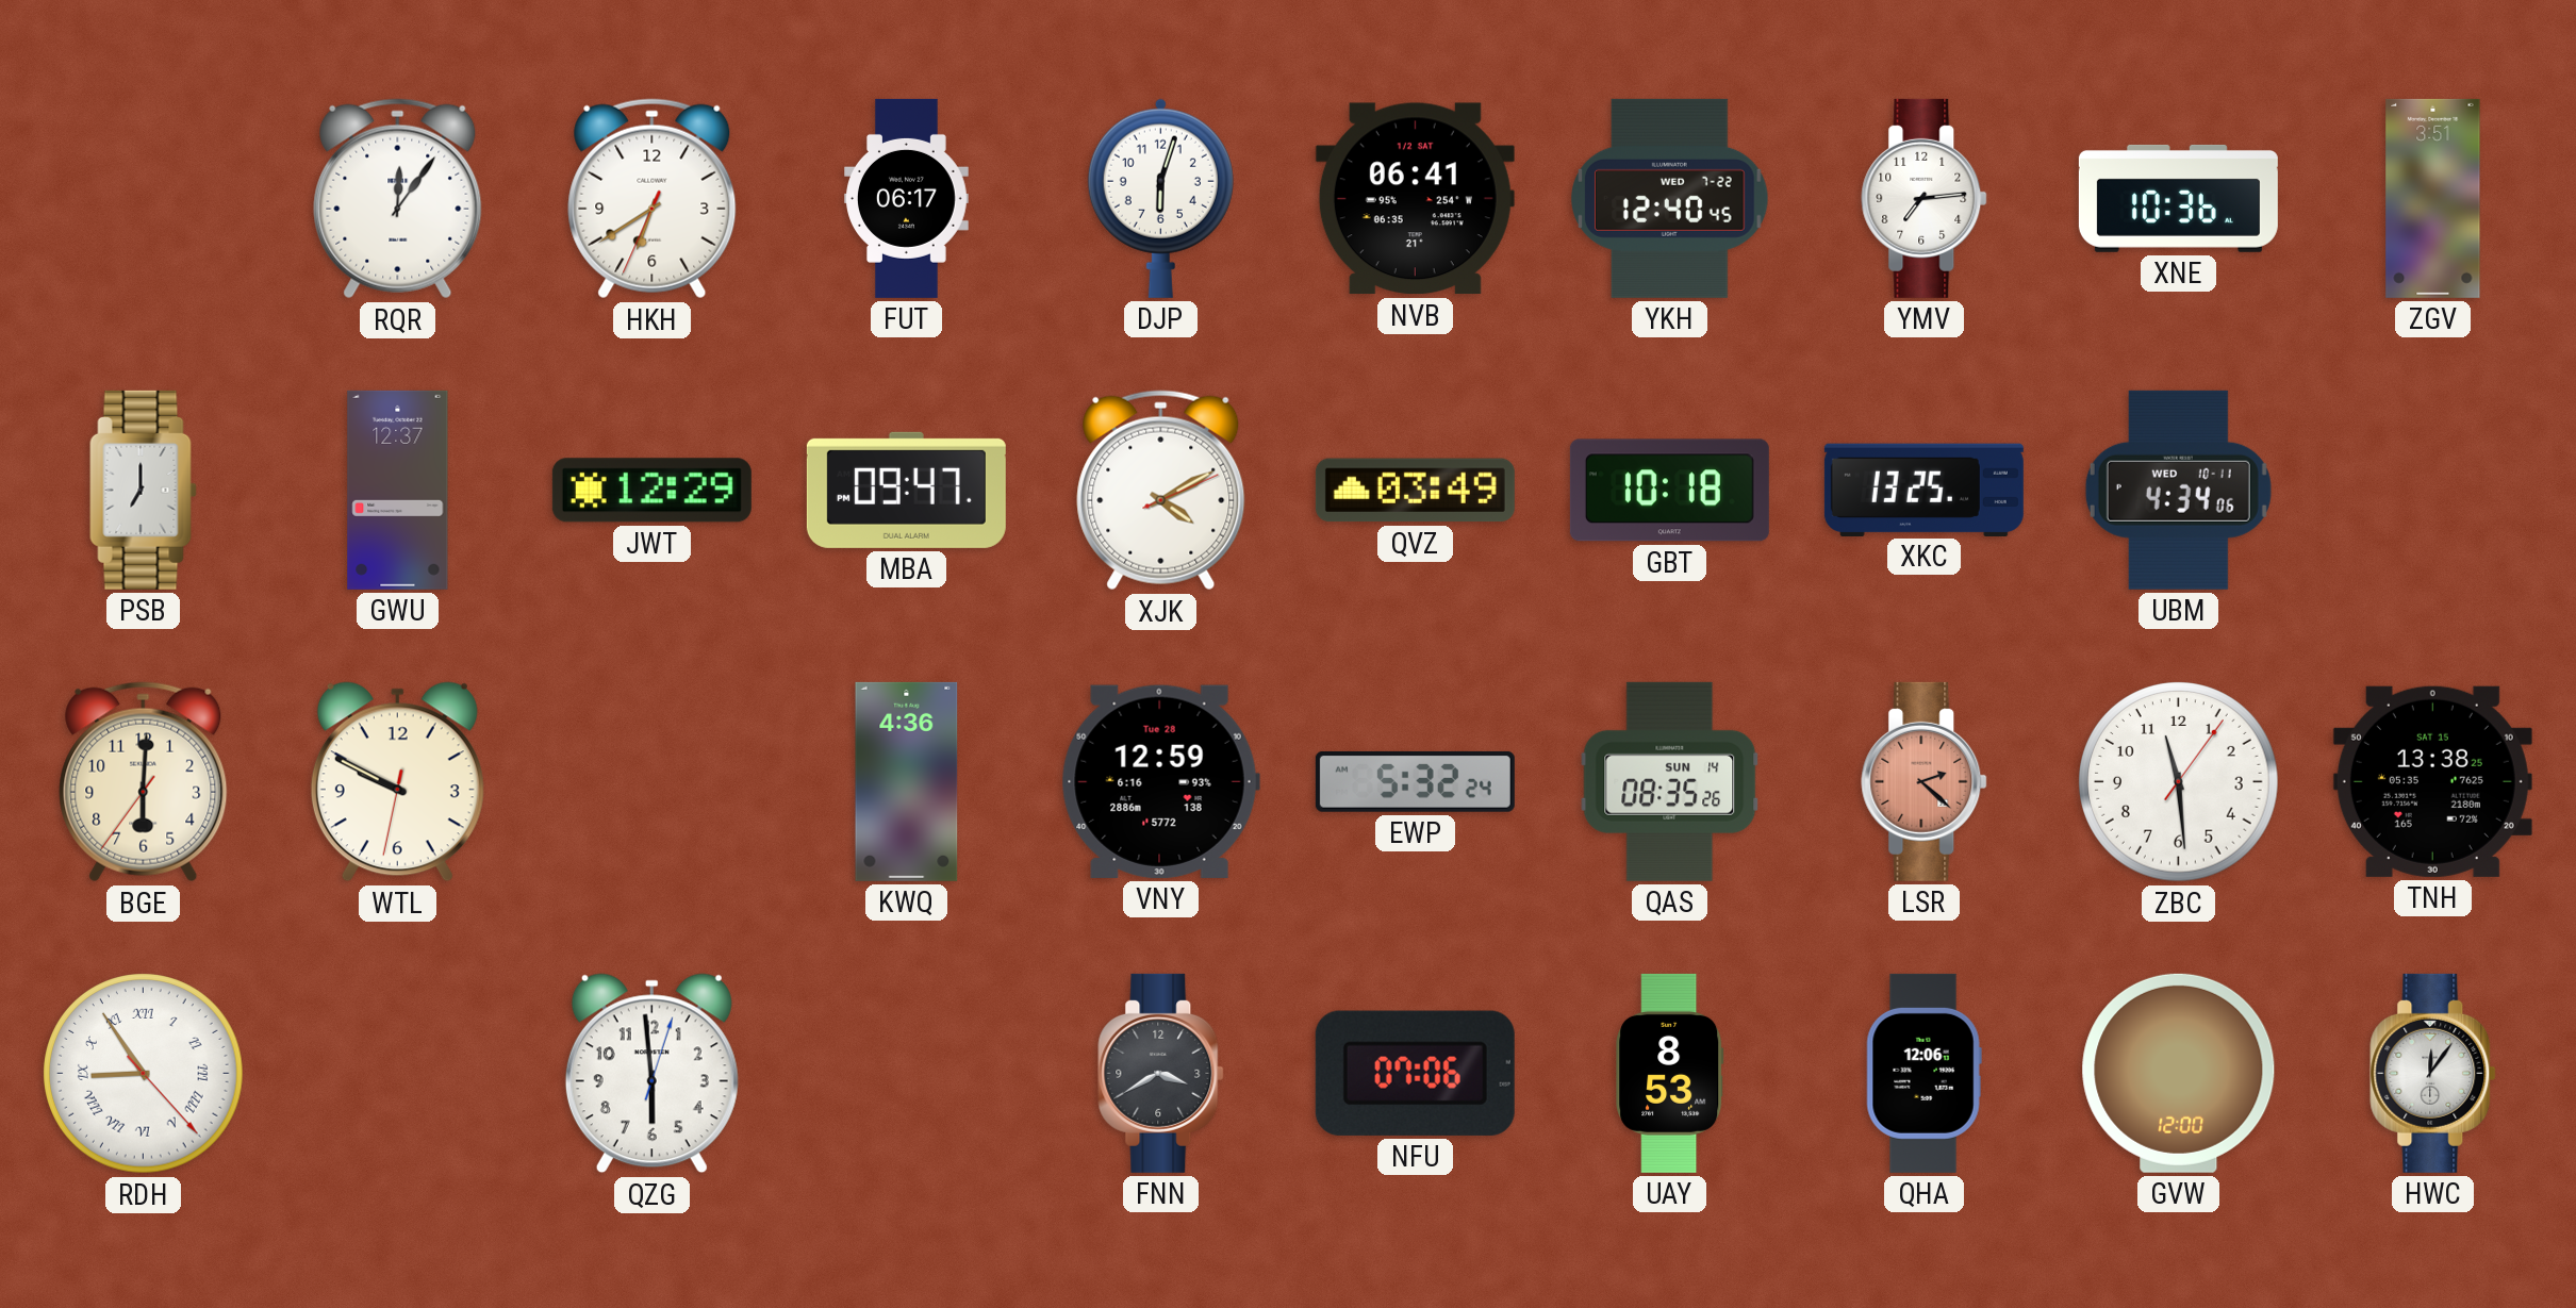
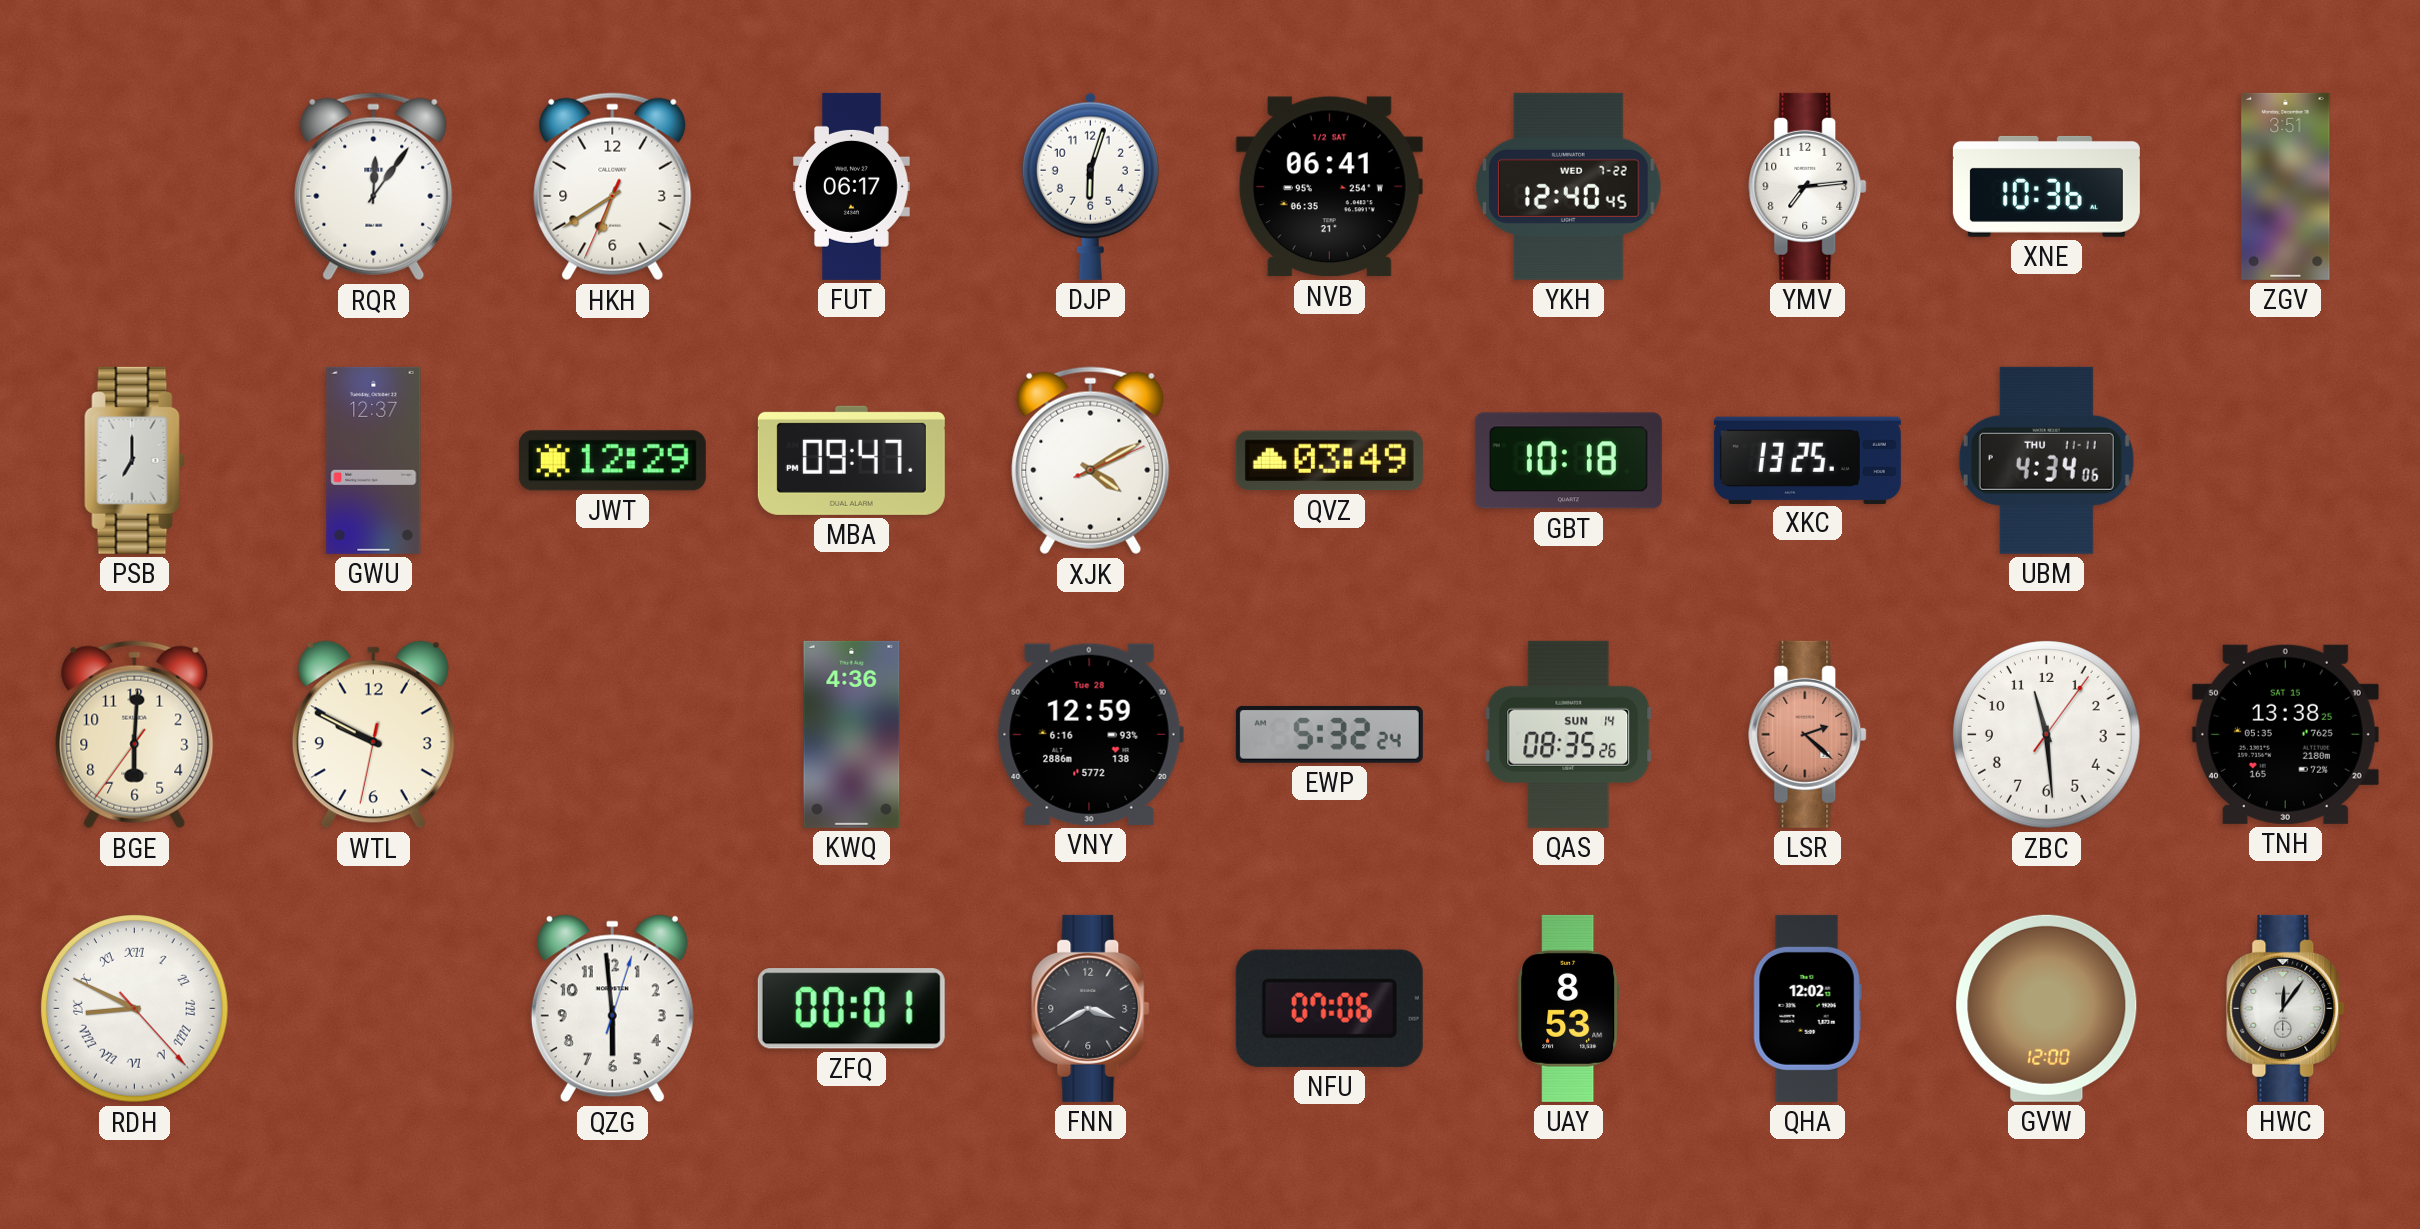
UBM date: WED 10-11 -> THU 11-11
RDH: 8:54 -> 8:49
ZFQ: none -> 00:01
QHA: 12:06 -> 12:02
